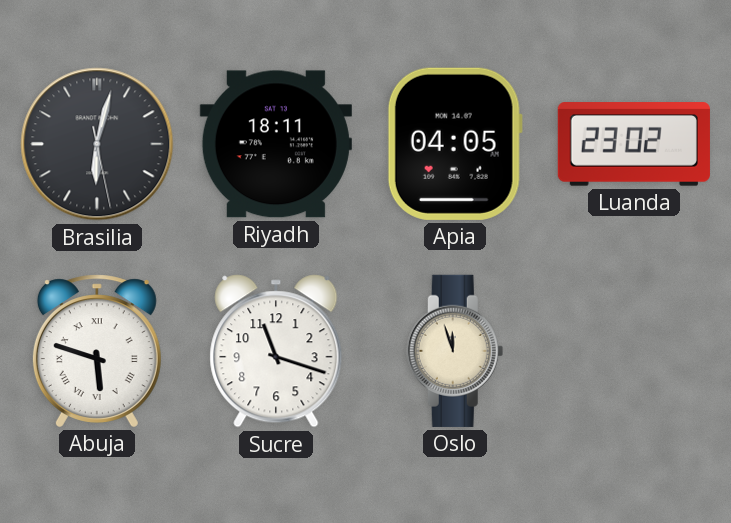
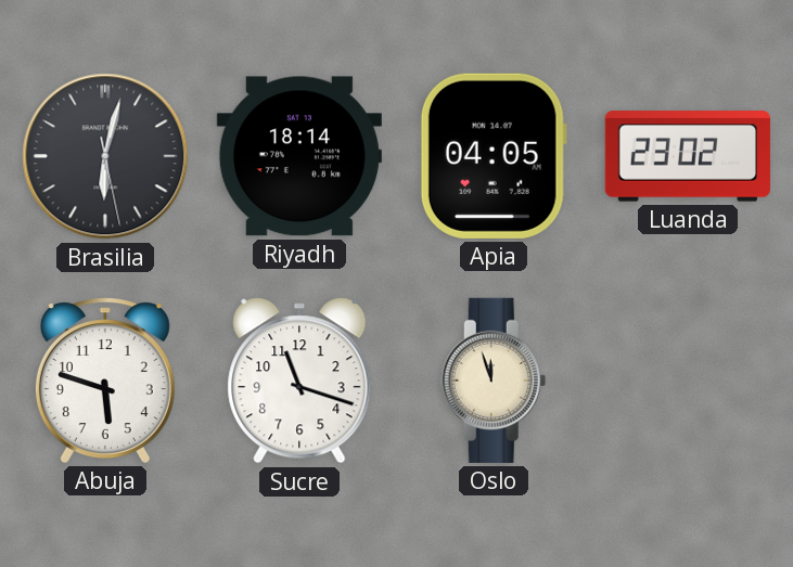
Riyadh: 18:11 -> 18:14
Abuja numerals: Roman -> Arabic
